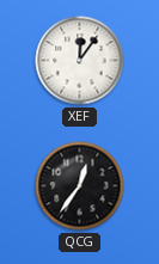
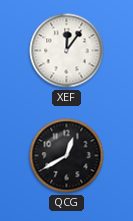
QCG: 12:36 -> 12:40
